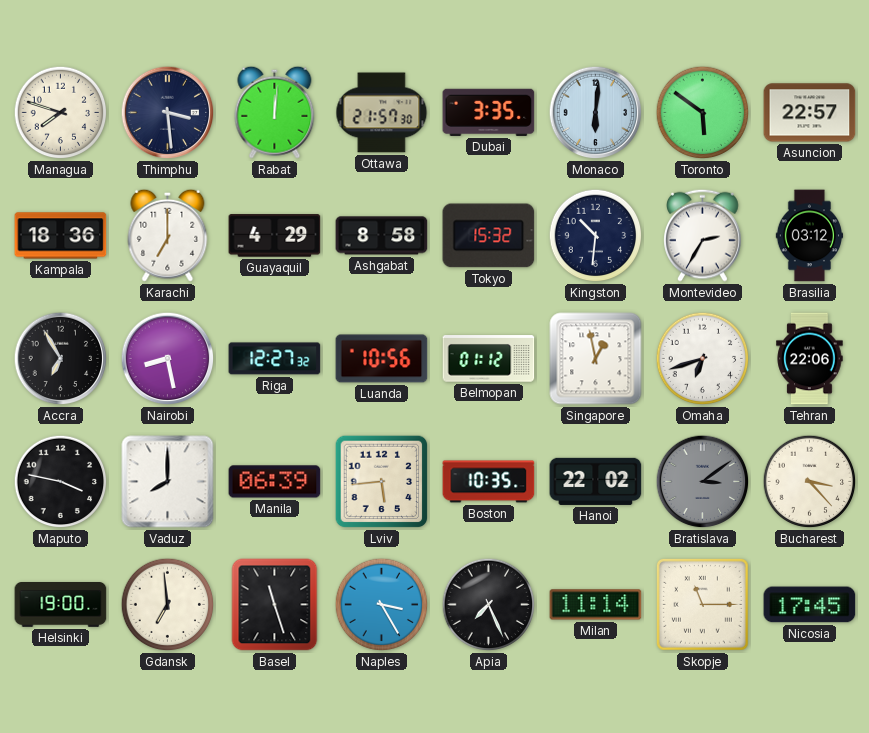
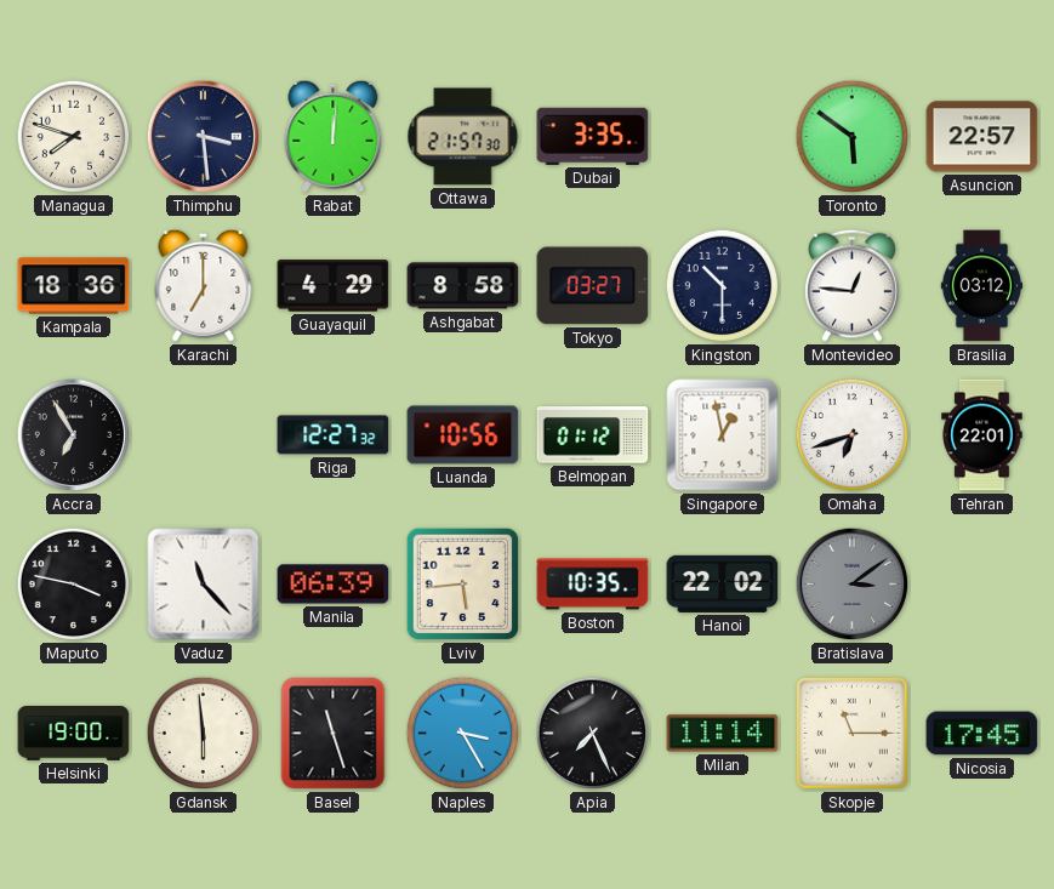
Monaco: 6:01 -> none
Tokyo: 15:32 -> 03:27
Kingston: 10:31 -> 10:30
Montevideo: 2:35 -> 12:46
Nairobi: 8:28 -> none
Tehran: 22:06 -> 22:01
Vaduz: 8:00 -> 11:23
Bucharest: 3:23 -> none
Gdansk: 6:59 -> 5:59
